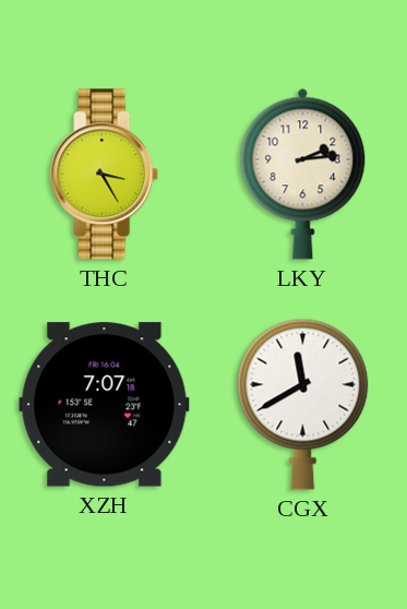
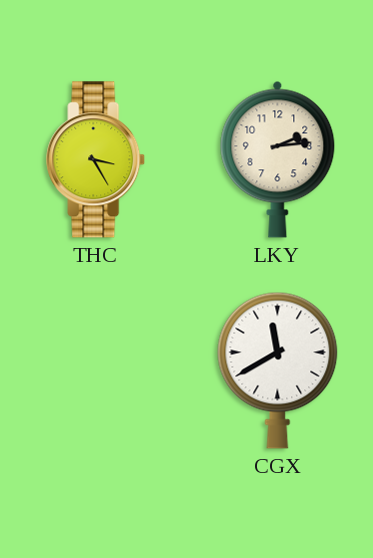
XZH: 7:07 -> none
